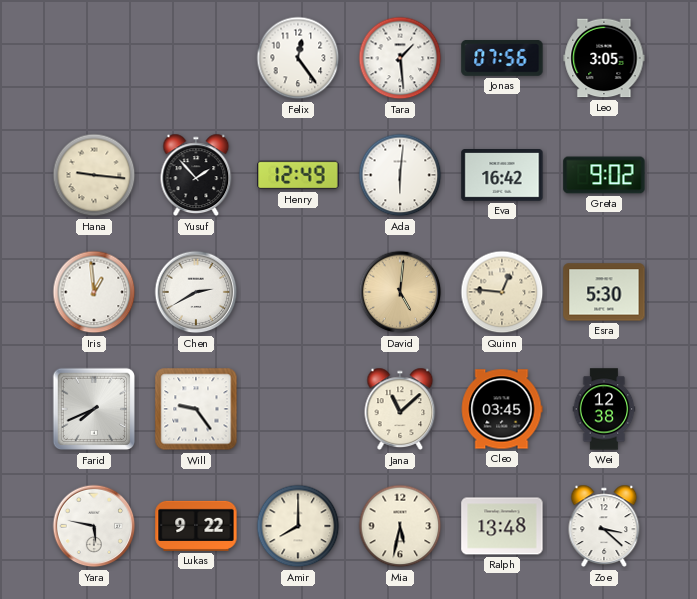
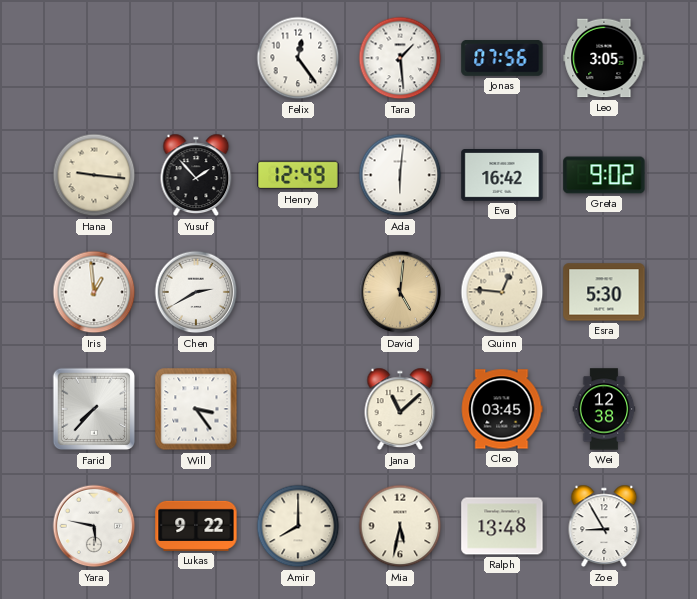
Farid: 7:41 -> 7:37
Will: 9:24 -> 3:24
Zoe: 3:22 -> 8:55
